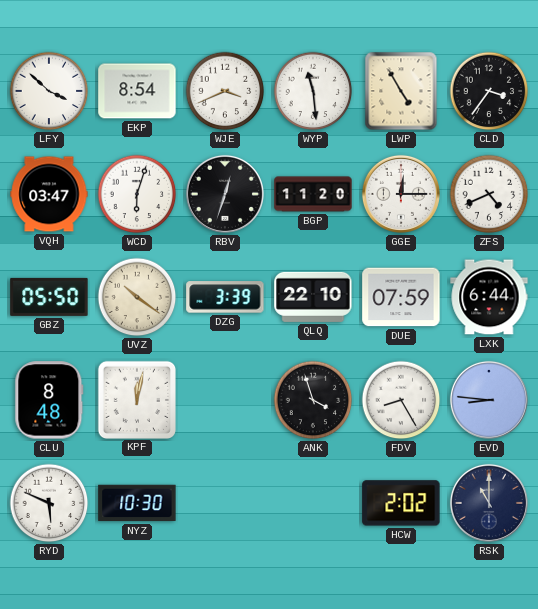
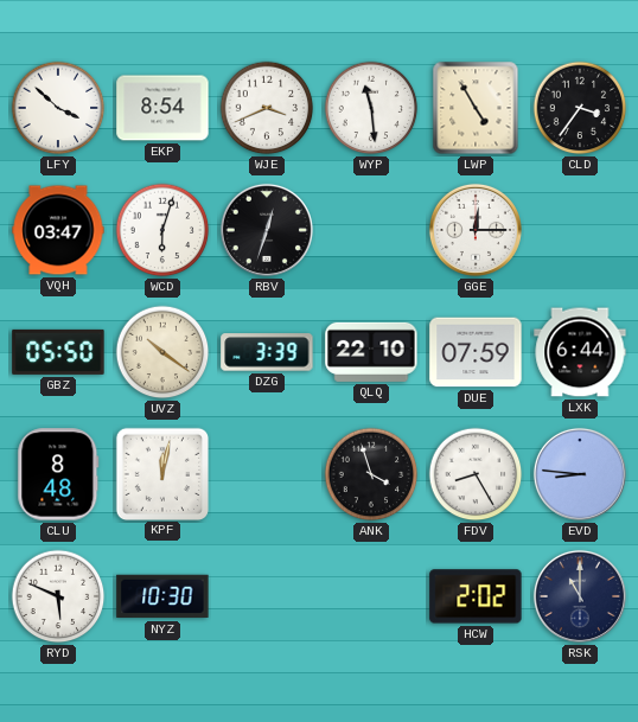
BGP: 11:20 -> none
ZFS: 4:41 -> none
